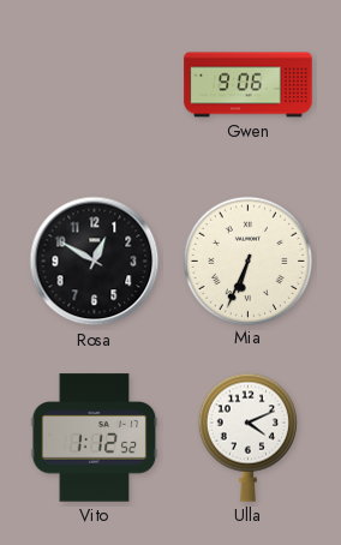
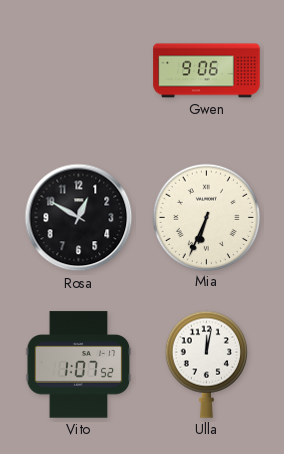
Vito: 1:12 -> 1:07
Ulla: 4:11 -> 12:02
